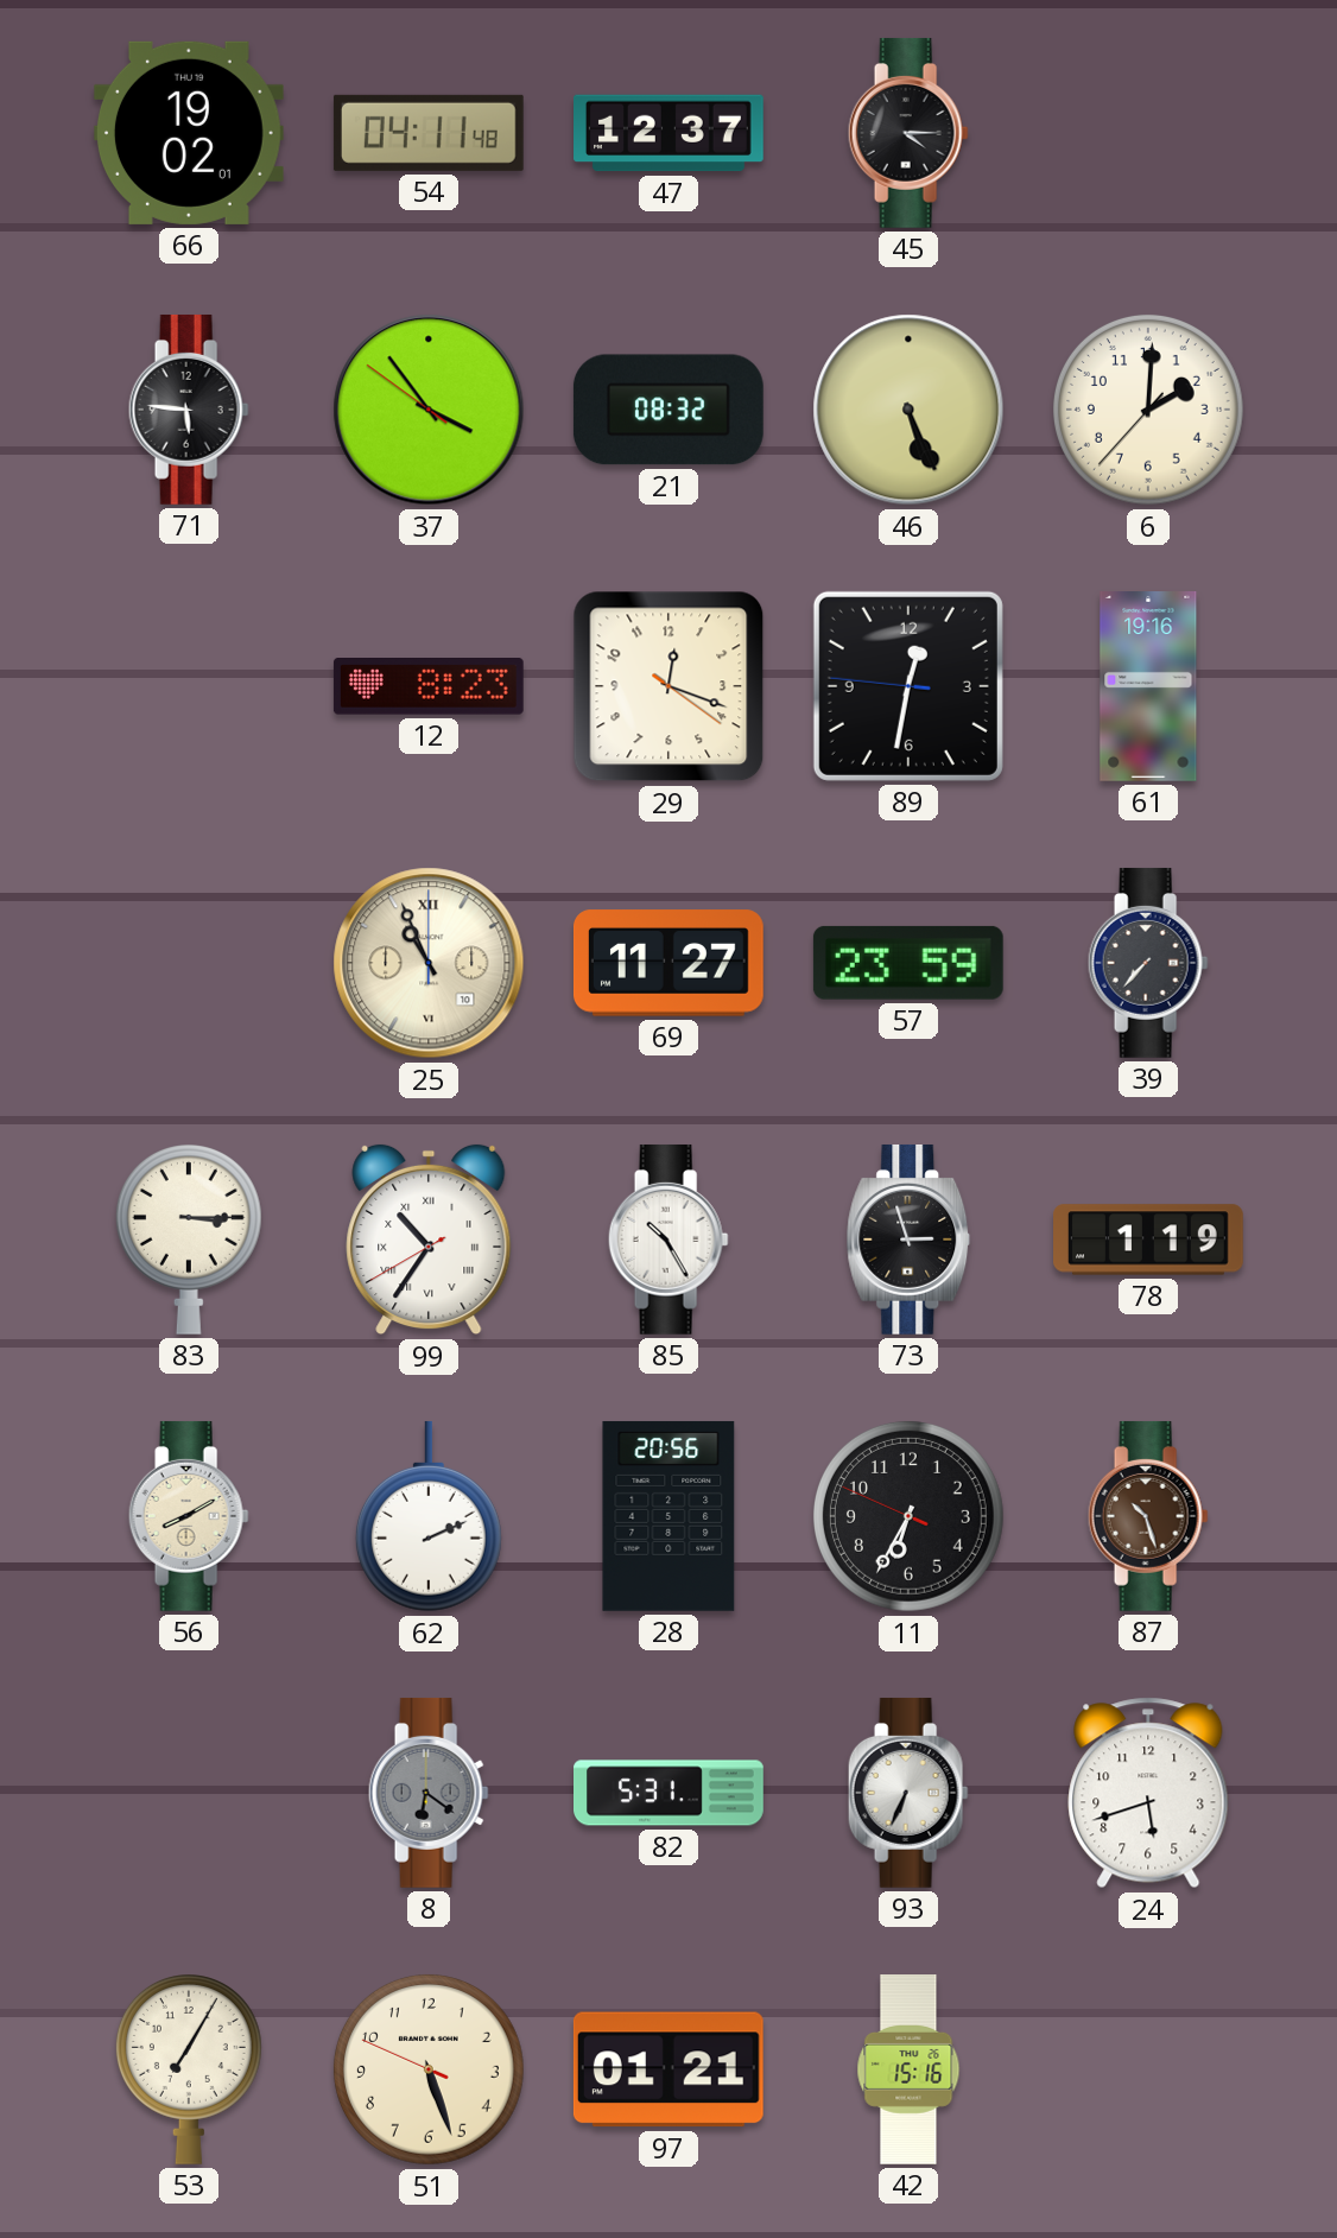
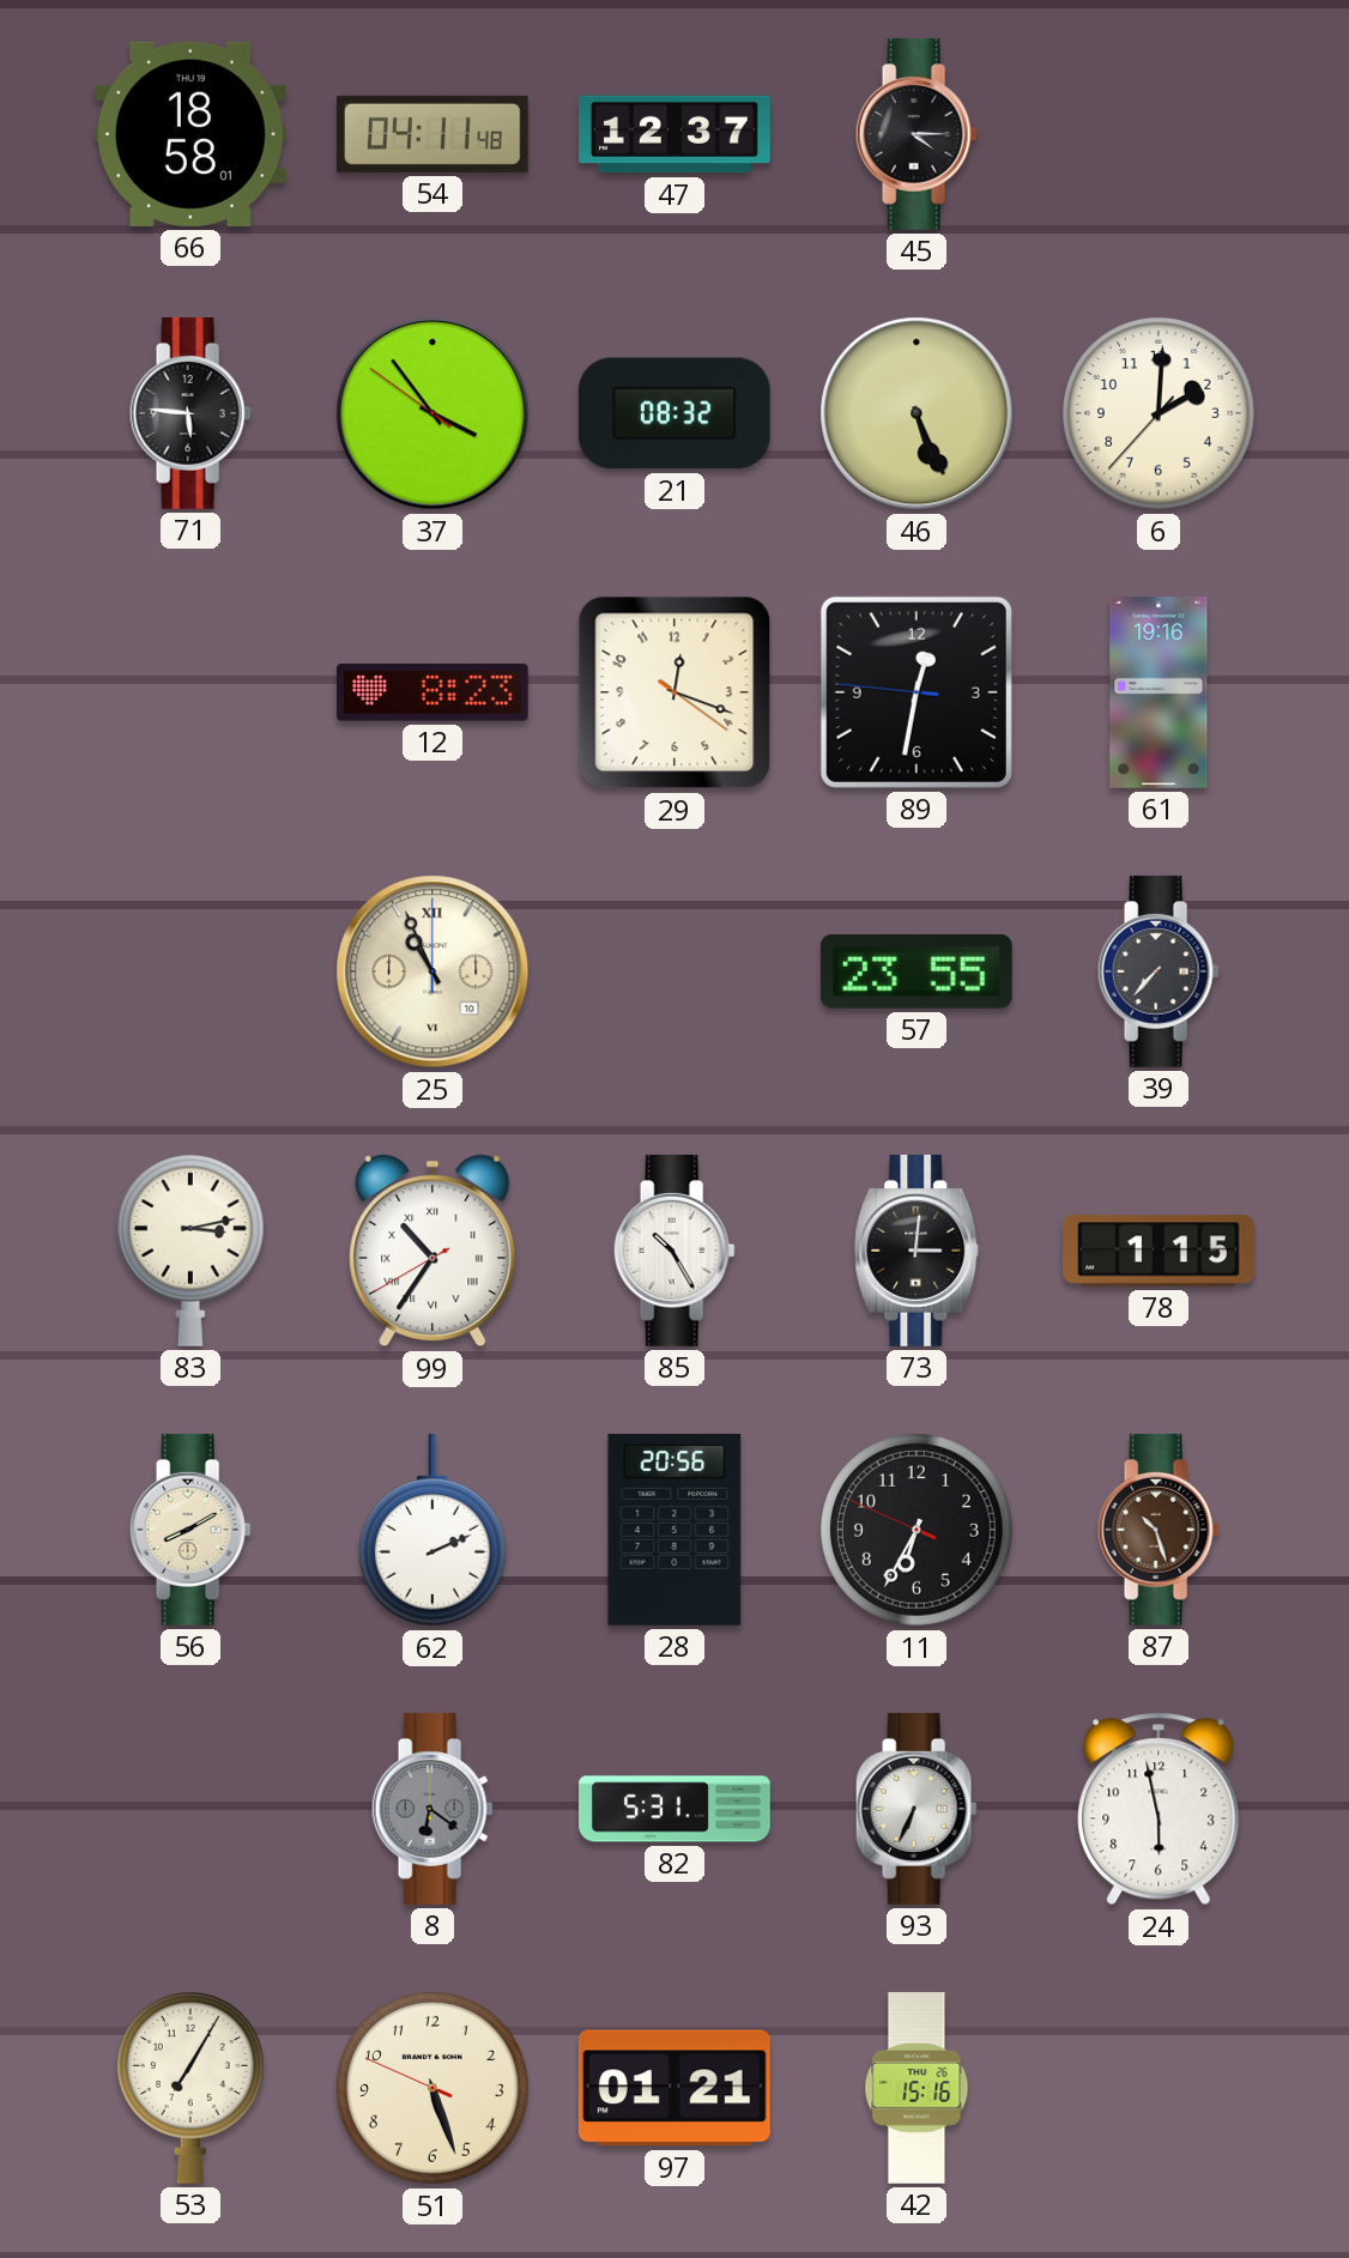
66: 19:02 -> 18:58
69: 11:27 -> none
57: 23:59 -> 23:55
83: 3:15 -> 3:13
73: 2:57 -> 3:01
78: 1:19 -> 1:15
24: 5:42 -> 5:58
